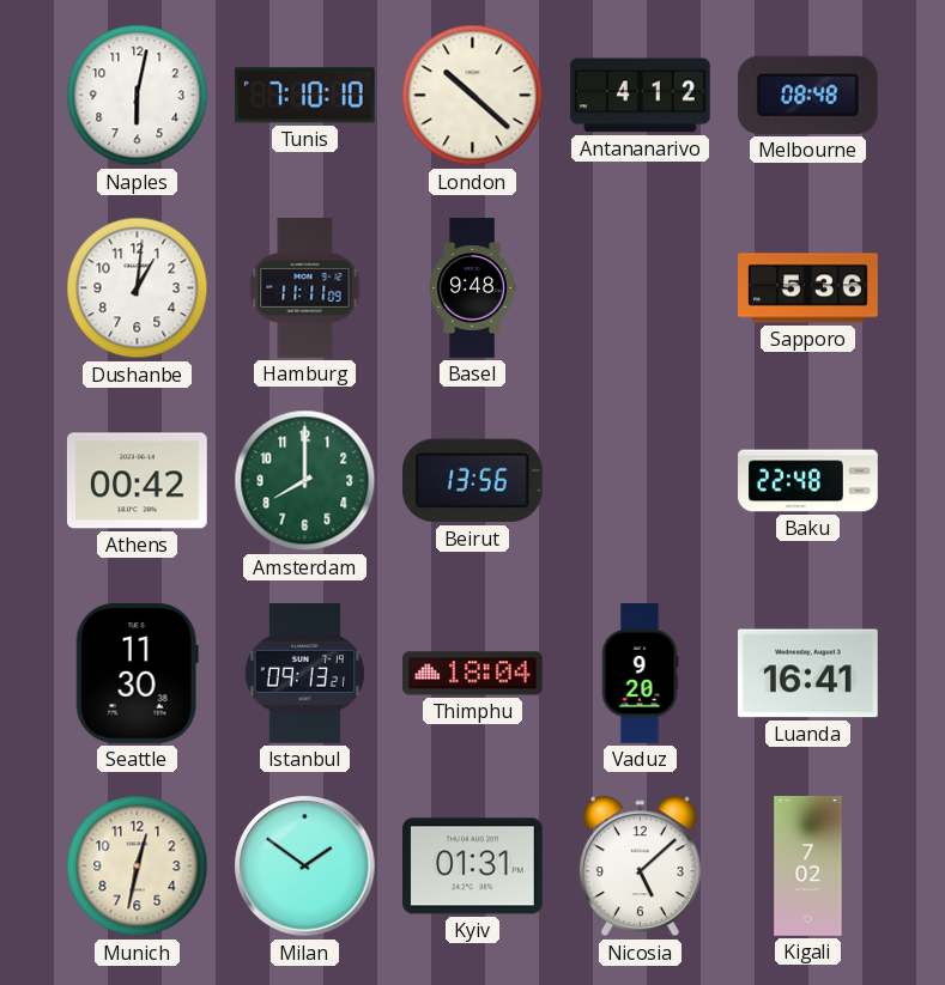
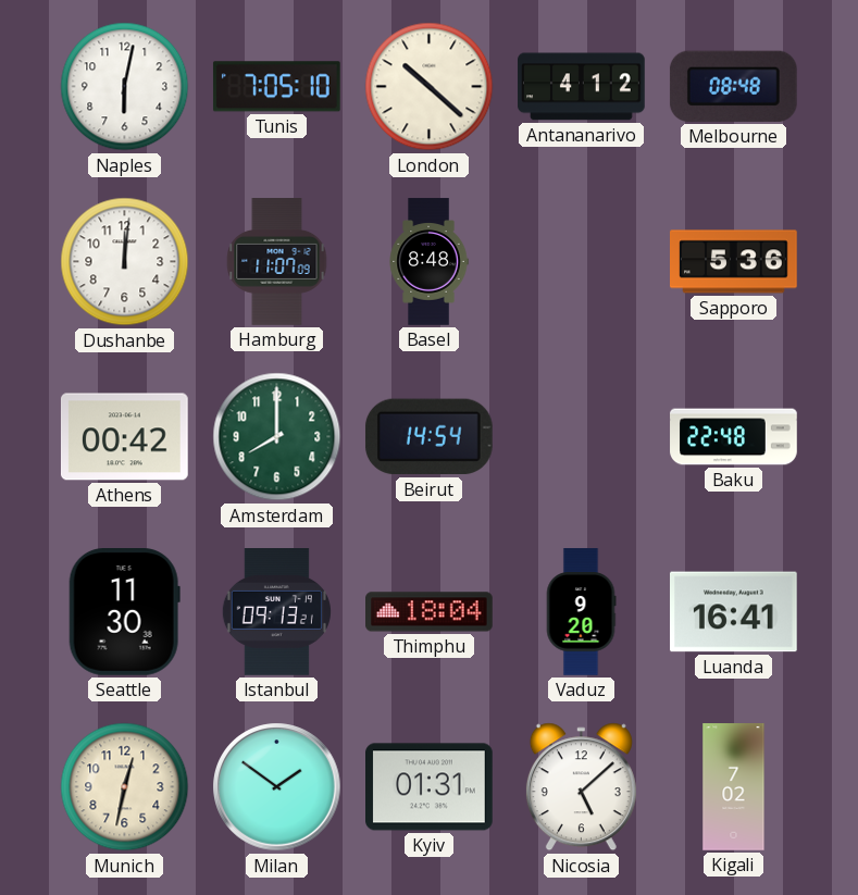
Tunis: 7:10 -> 7:05
Dushanbe: 1:01 -> 12:01
Hamburg: 11:11 -> 11:07
Basel: 9:48 -> 8:48
Beirut: 13:56 -> 14:54
